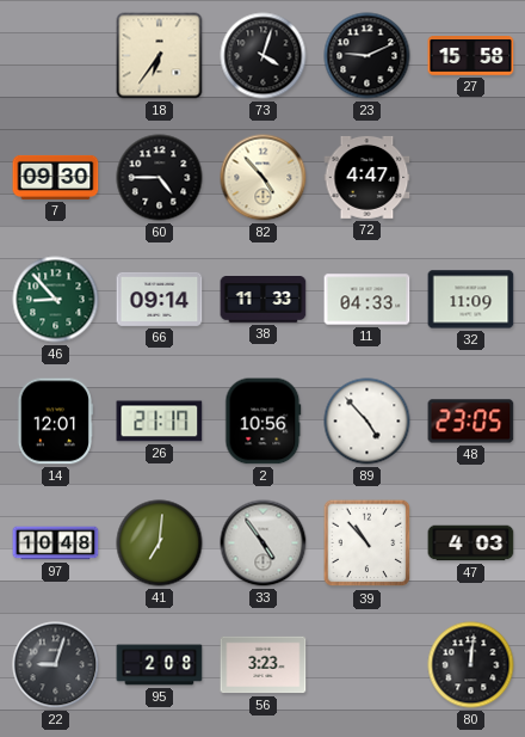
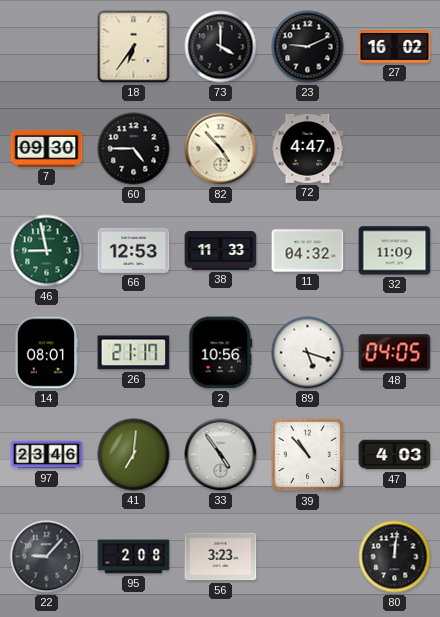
73: 4:03 -> 4:00
27: 15:58 -> 16:02
46: 8:53 -> 8:58
66: 09:14 -> 12:53
11: 04:33 -> 04:32
14: 12:01 -> 08:01
89: 4:53 -> 5:18
48: 23:05 -> 04:05
97: 10:48 -> 23:46
22: 9:03 -> 9:07
